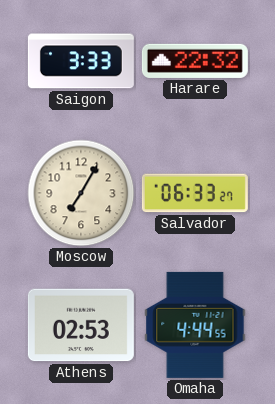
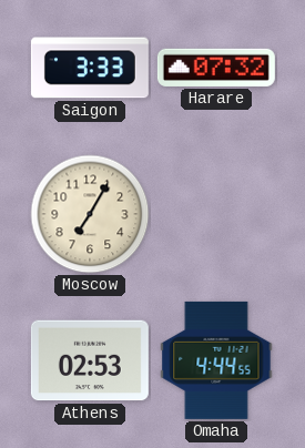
Harare: 22:32 -> 07:32
Salvador: 06:33 -> none
